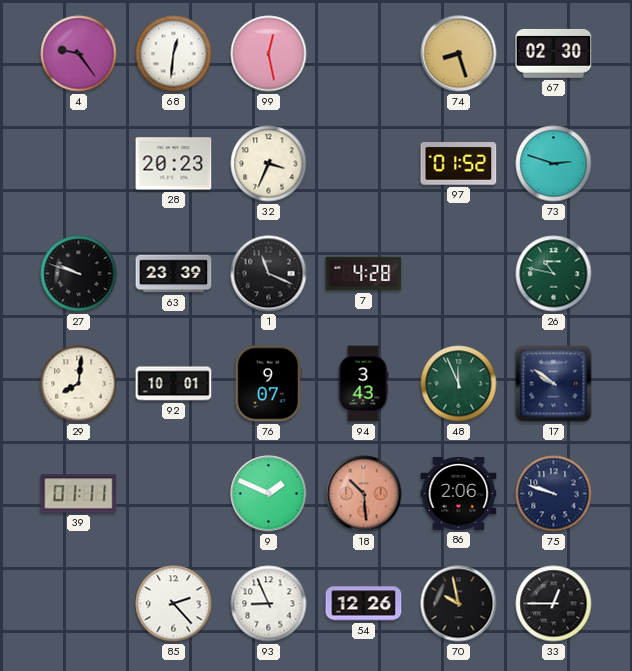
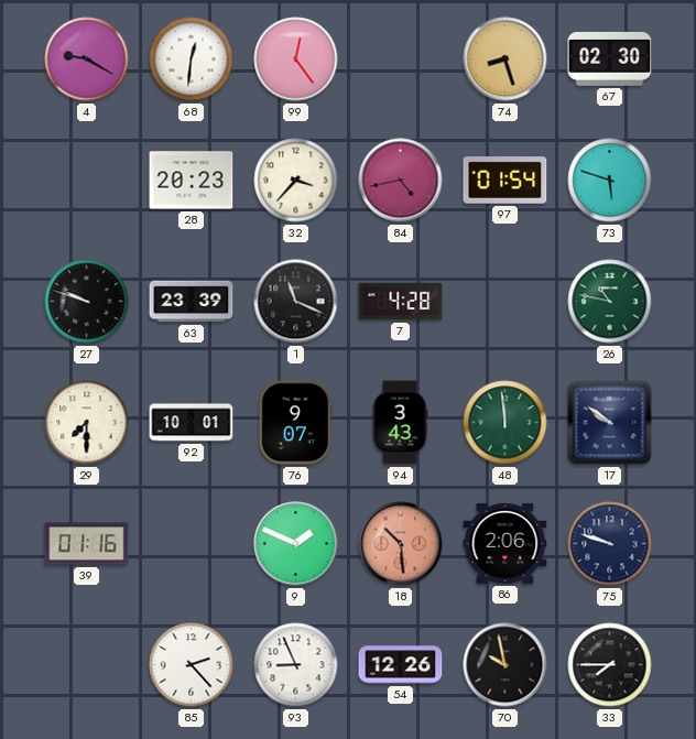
4: 9:24 -> 9:20
99: 12:28 -> 12:24
32: 3:34 -> 3:37
84: none -> 4:43
97: 01:52 -> 01:54
73: 2:48 -> 5:48
29: 8:01 -> 7:30
48: 11:56 -> 11:59
39: 01:11 -> 01:16
33: 12:45 -> 7:45
